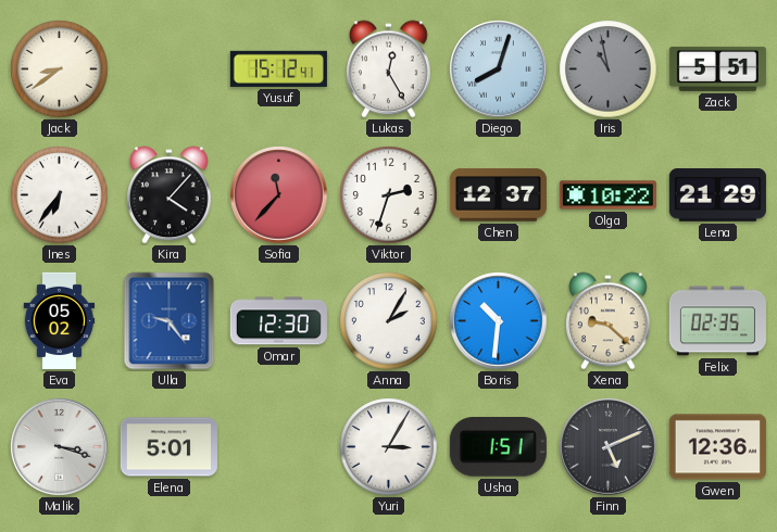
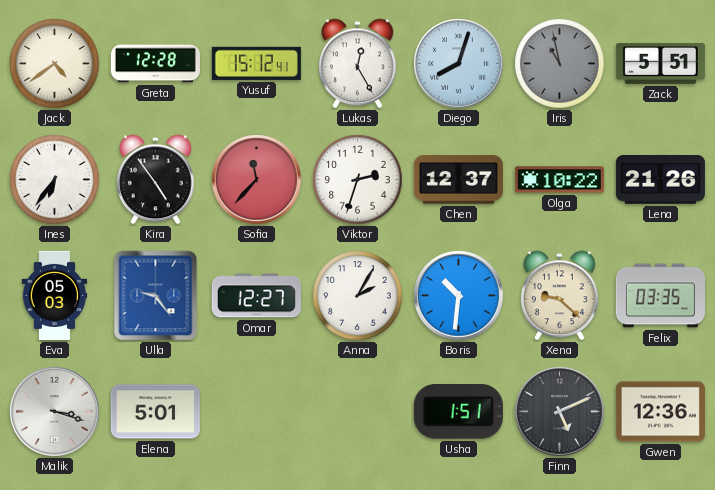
Jack: 8:39 -> 4:39
Greta: none -> 12:28
Kira: 4:07 -> 4:54
Lena: 21:29 -> 21:26
Eva: 05:02 -> 05:03
Omar: 12:30 -> 12:27
Felix: 02:35 -> 03:35
Yuri: 3:05 -> none
